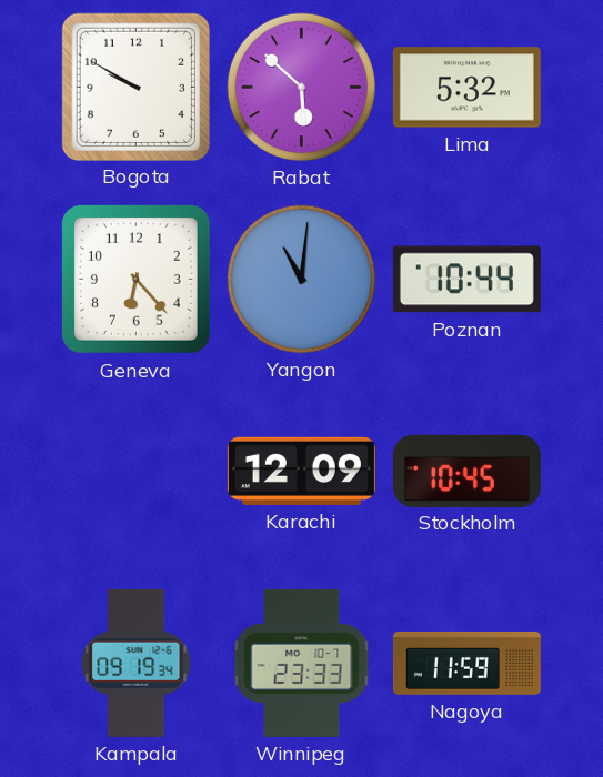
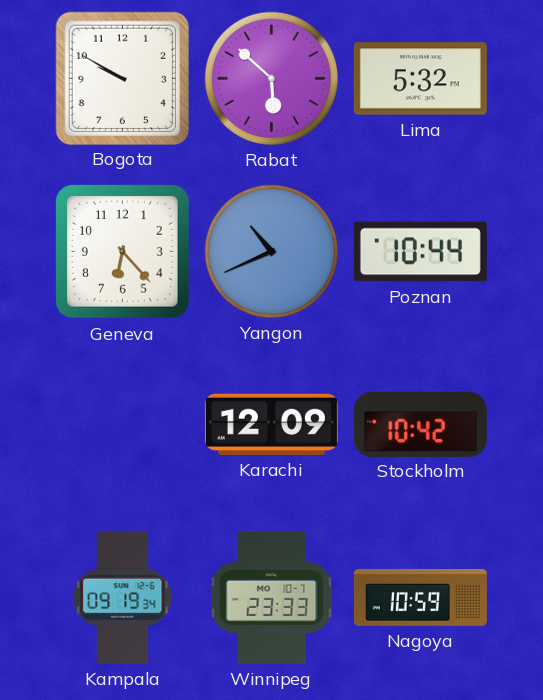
Yangon: 11:01 -> 10:41
Stockholm: 10:45 -> 10:42
Nagoya: 11:59 -> 10:59
